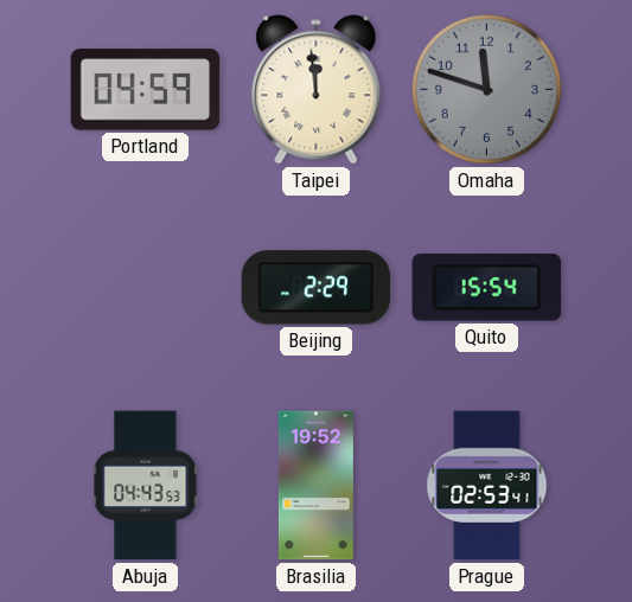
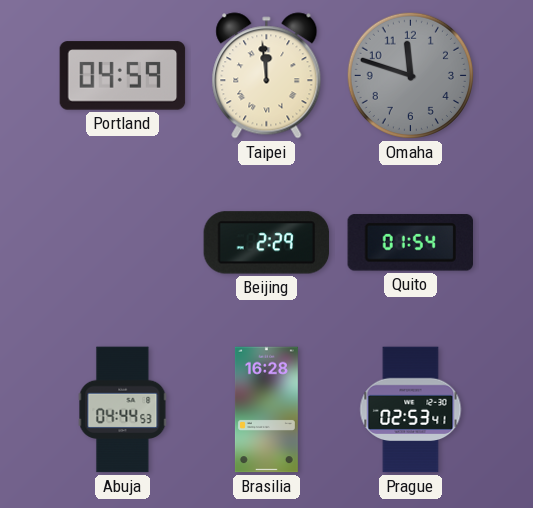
Quito: 15:54 -> 01:54
Abuja: 04:43 -> 04:44
Brasilia: 19:52 -> 16:28
